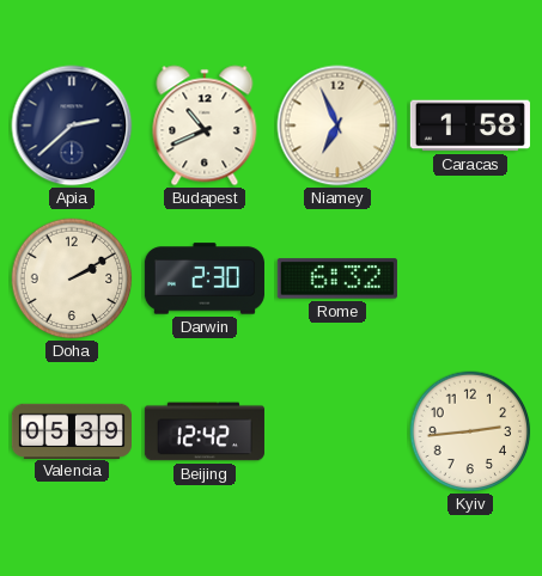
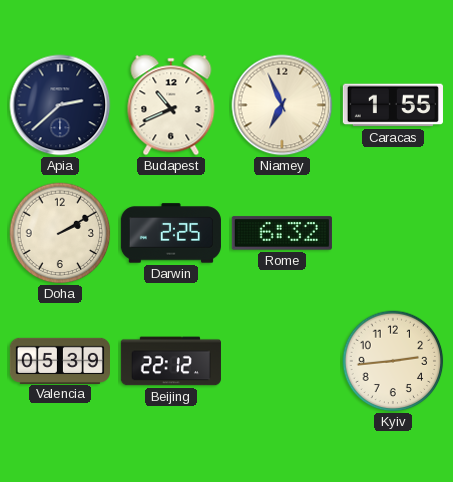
Caracas: 1:58 -> 1:55
Darwin: 2:30 -> 2:25
Beijing: 12:42 -> 22:12
